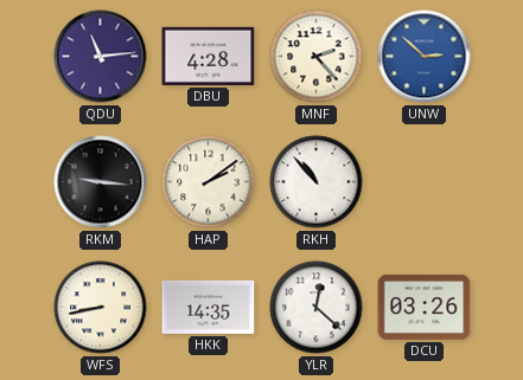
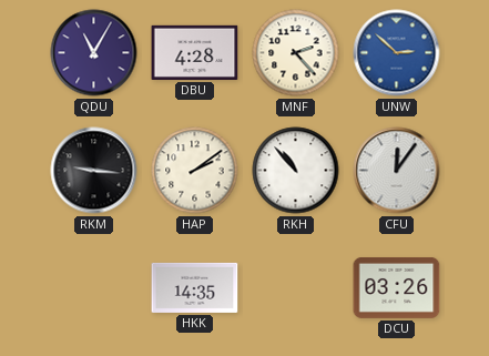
QDU: 11:14 -> 11:05
CFU: none -> 12:06
WFS: 8:43 -> none
YLR: 12:22 -> none
